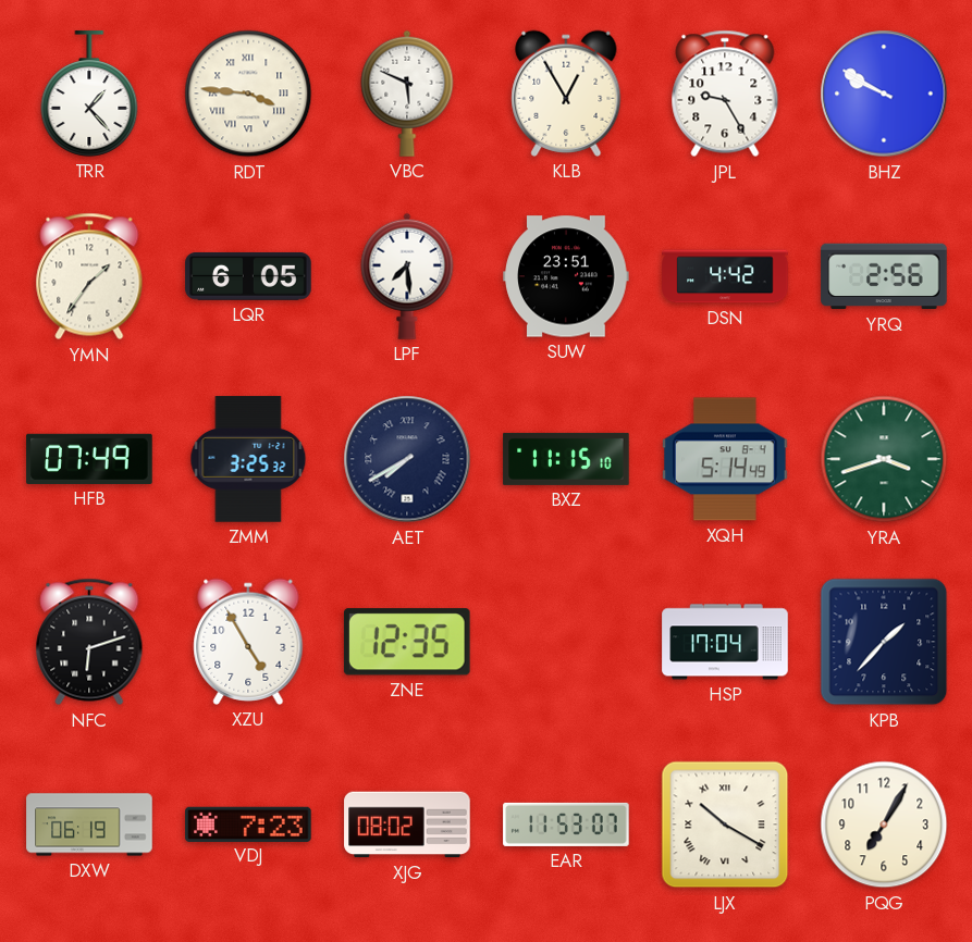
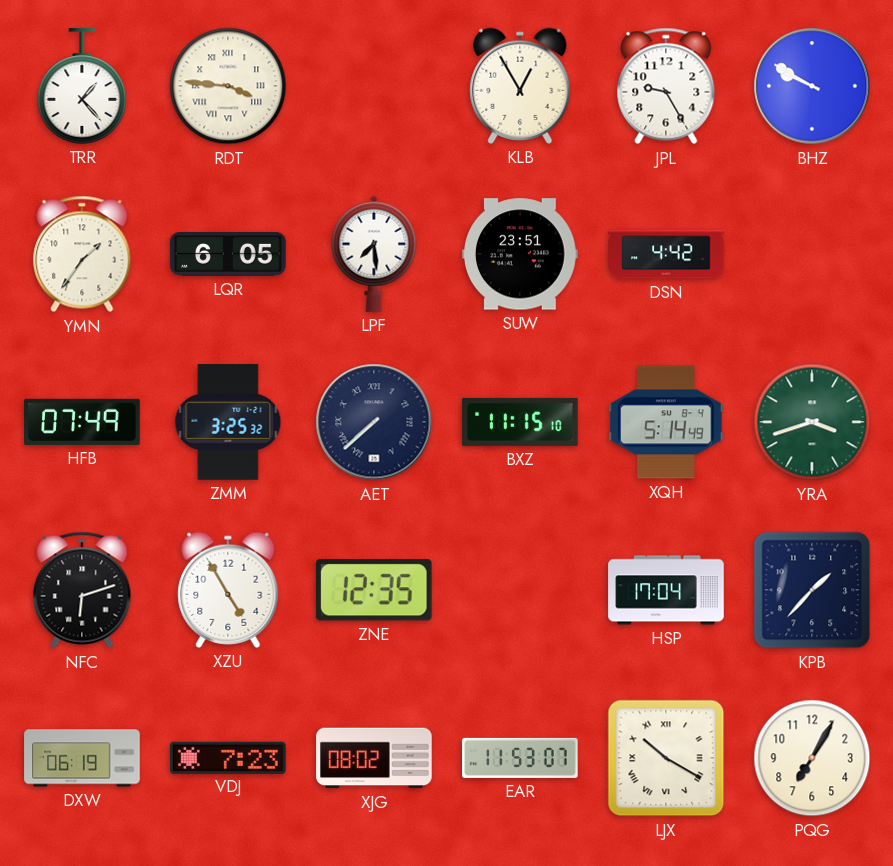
VBC: 5:49 -> none
YRQ: 2:56 -> none
AET: 7:40 -> 7:38
